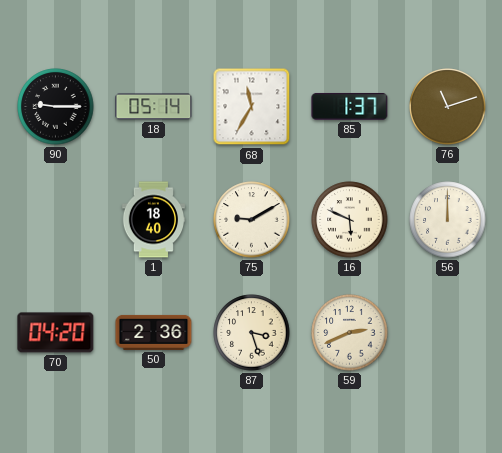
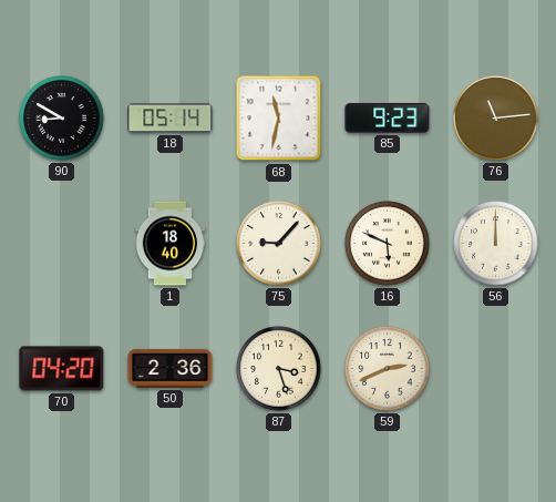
90: 9:15 -> 8:50
68: 11:35 -> 11:32
85: 1:37 -> 9:23
76: 11:12 -> 11:14
75: 9:10 -> 9:07
